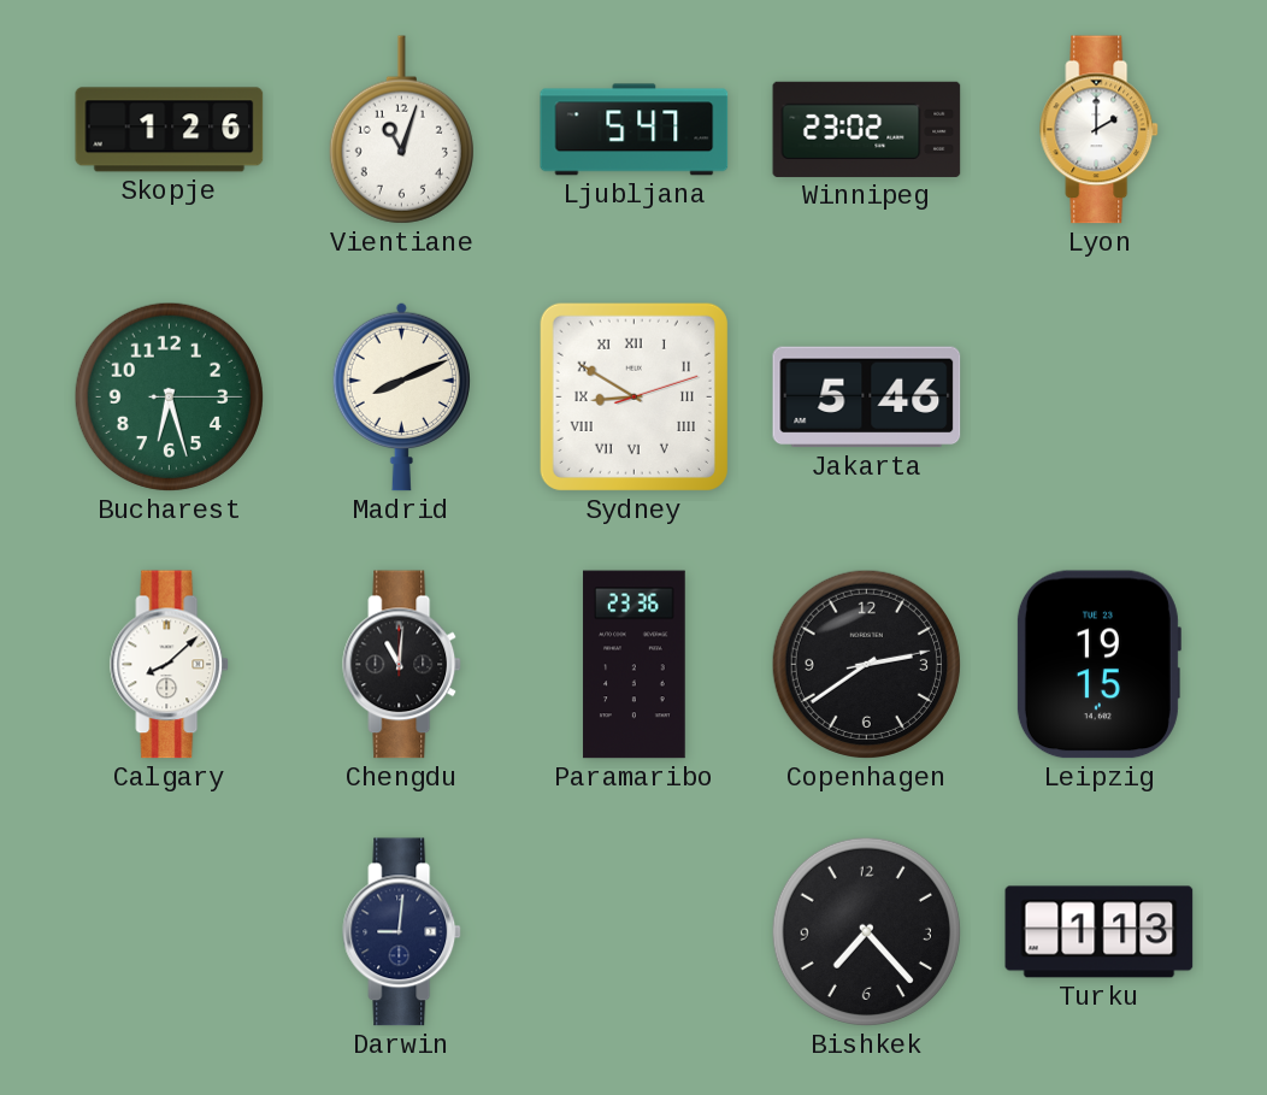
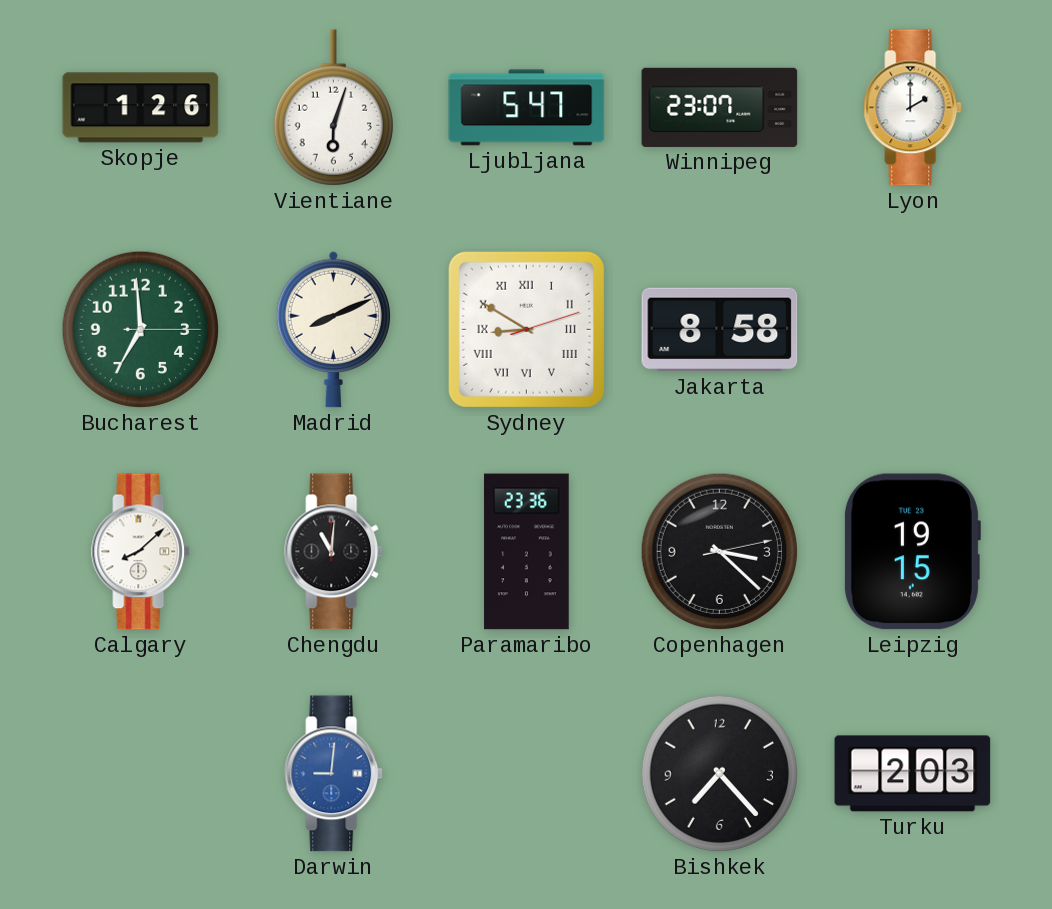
Vientiane: 11:03 -> 6:03
Winnipeg: 23:02 -> 23:07
Bucharest: 6:27 -> 6:59
Jakarta: 5:46 -> 8:58
Copenhagen: 2:39 -> 3:22
Darwin dial: navy -> blue
Turku: 1:13 -> 2:03
